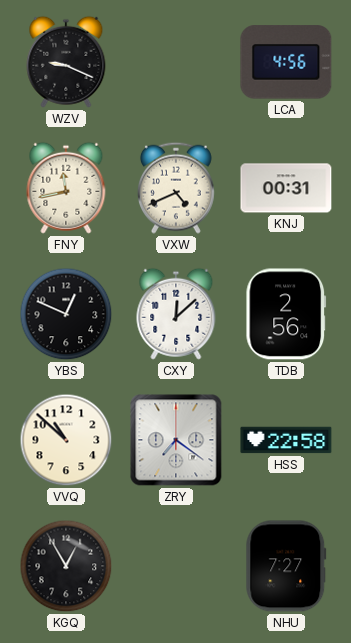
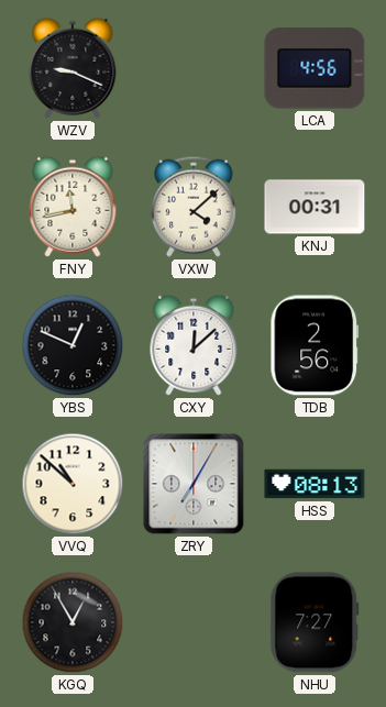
VXW: 4:41 -> 4:08
ZRY: 7:21 -> 7:05
HSS: 22:58 -> 08:13
